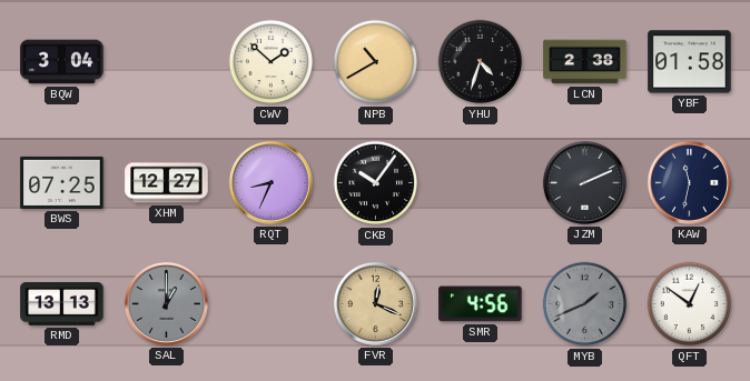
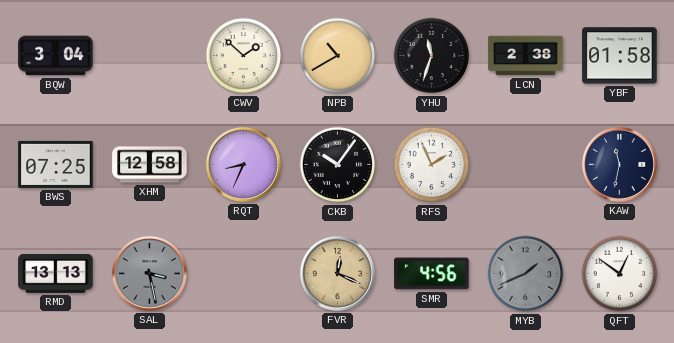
YHU: 4:33 -> 11:33
XHM: 12:27 -> 12:58
RFS: none -> 1:56
JZM: 2:11 -> none
SAL: 1:00 -> 3:28
